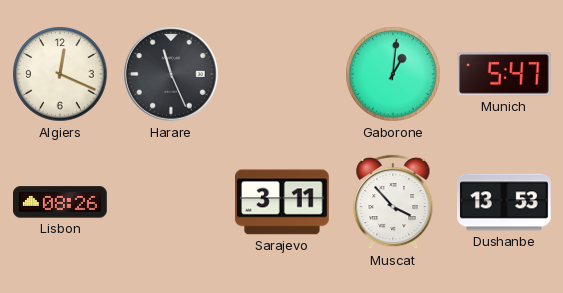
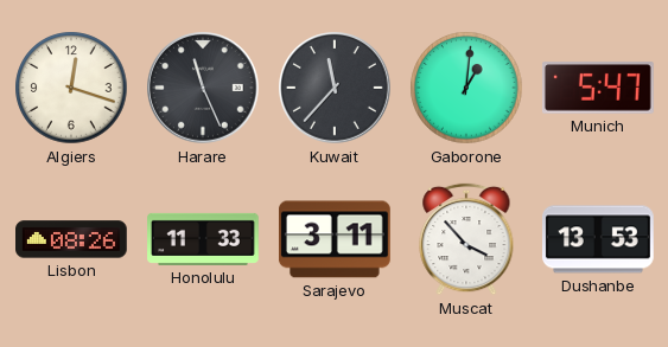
Algiers: 12:19 -> 12:18
Kuwait: none -> 11:37
Honolulu: none -> 11:33
